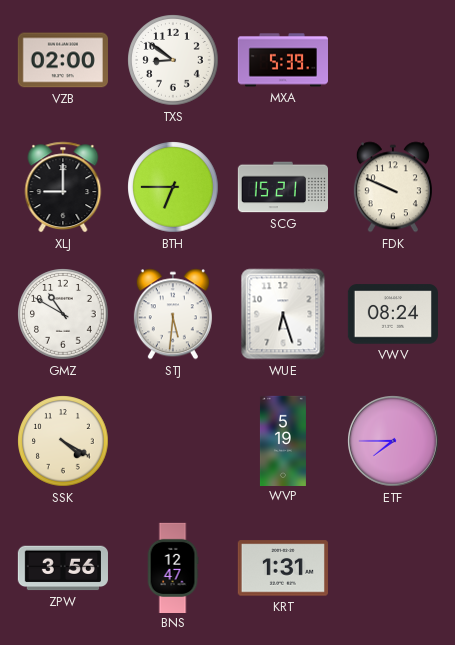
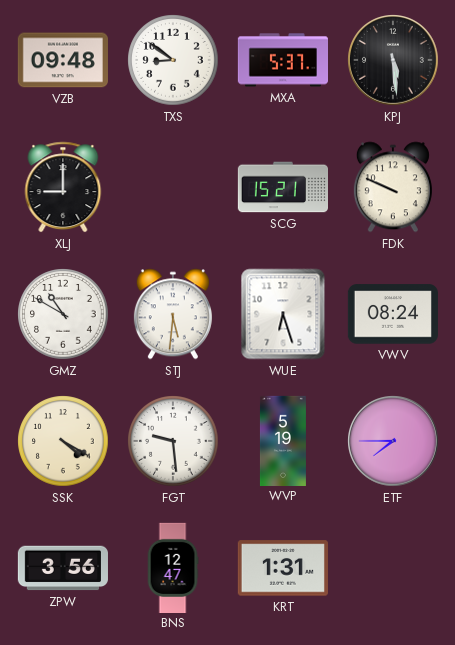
VZB: 02:00 -> 09:48
MXA: 5:39 -> 5:37
KPJ: none -> 5:29
BTH: 6:45 -> none
FGT: none -> 9:29
